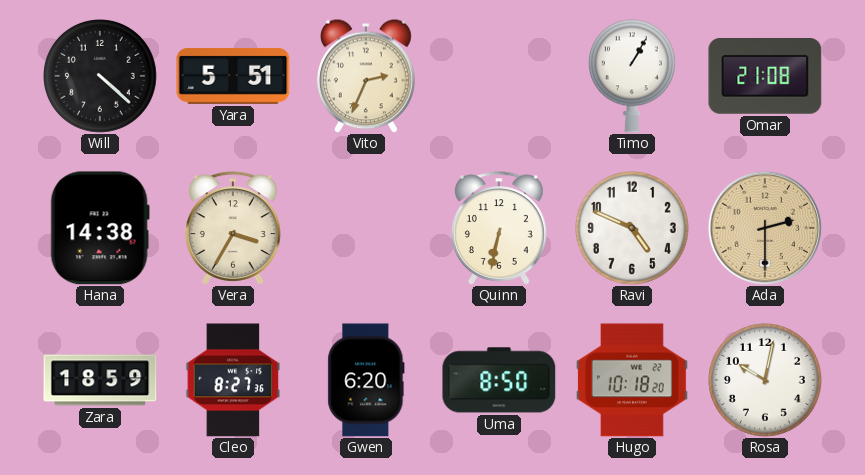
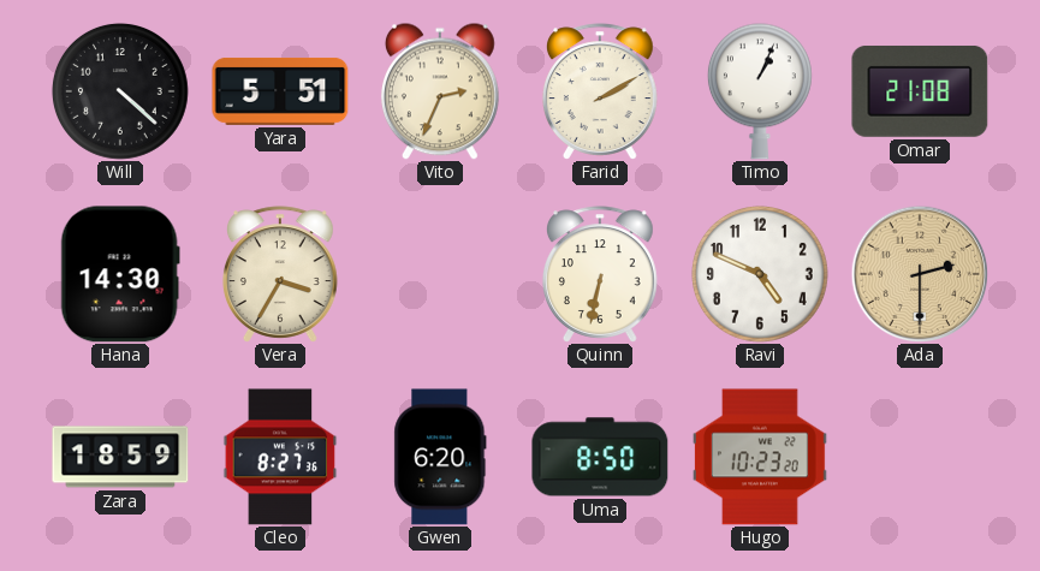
Farid: none -> 2:10
Timo: 1:05 -> 1:04
Hana: 14:38 -> 14:30
Hugo: 10:18 -> 10:23
Rosa: 10:02 -> none
